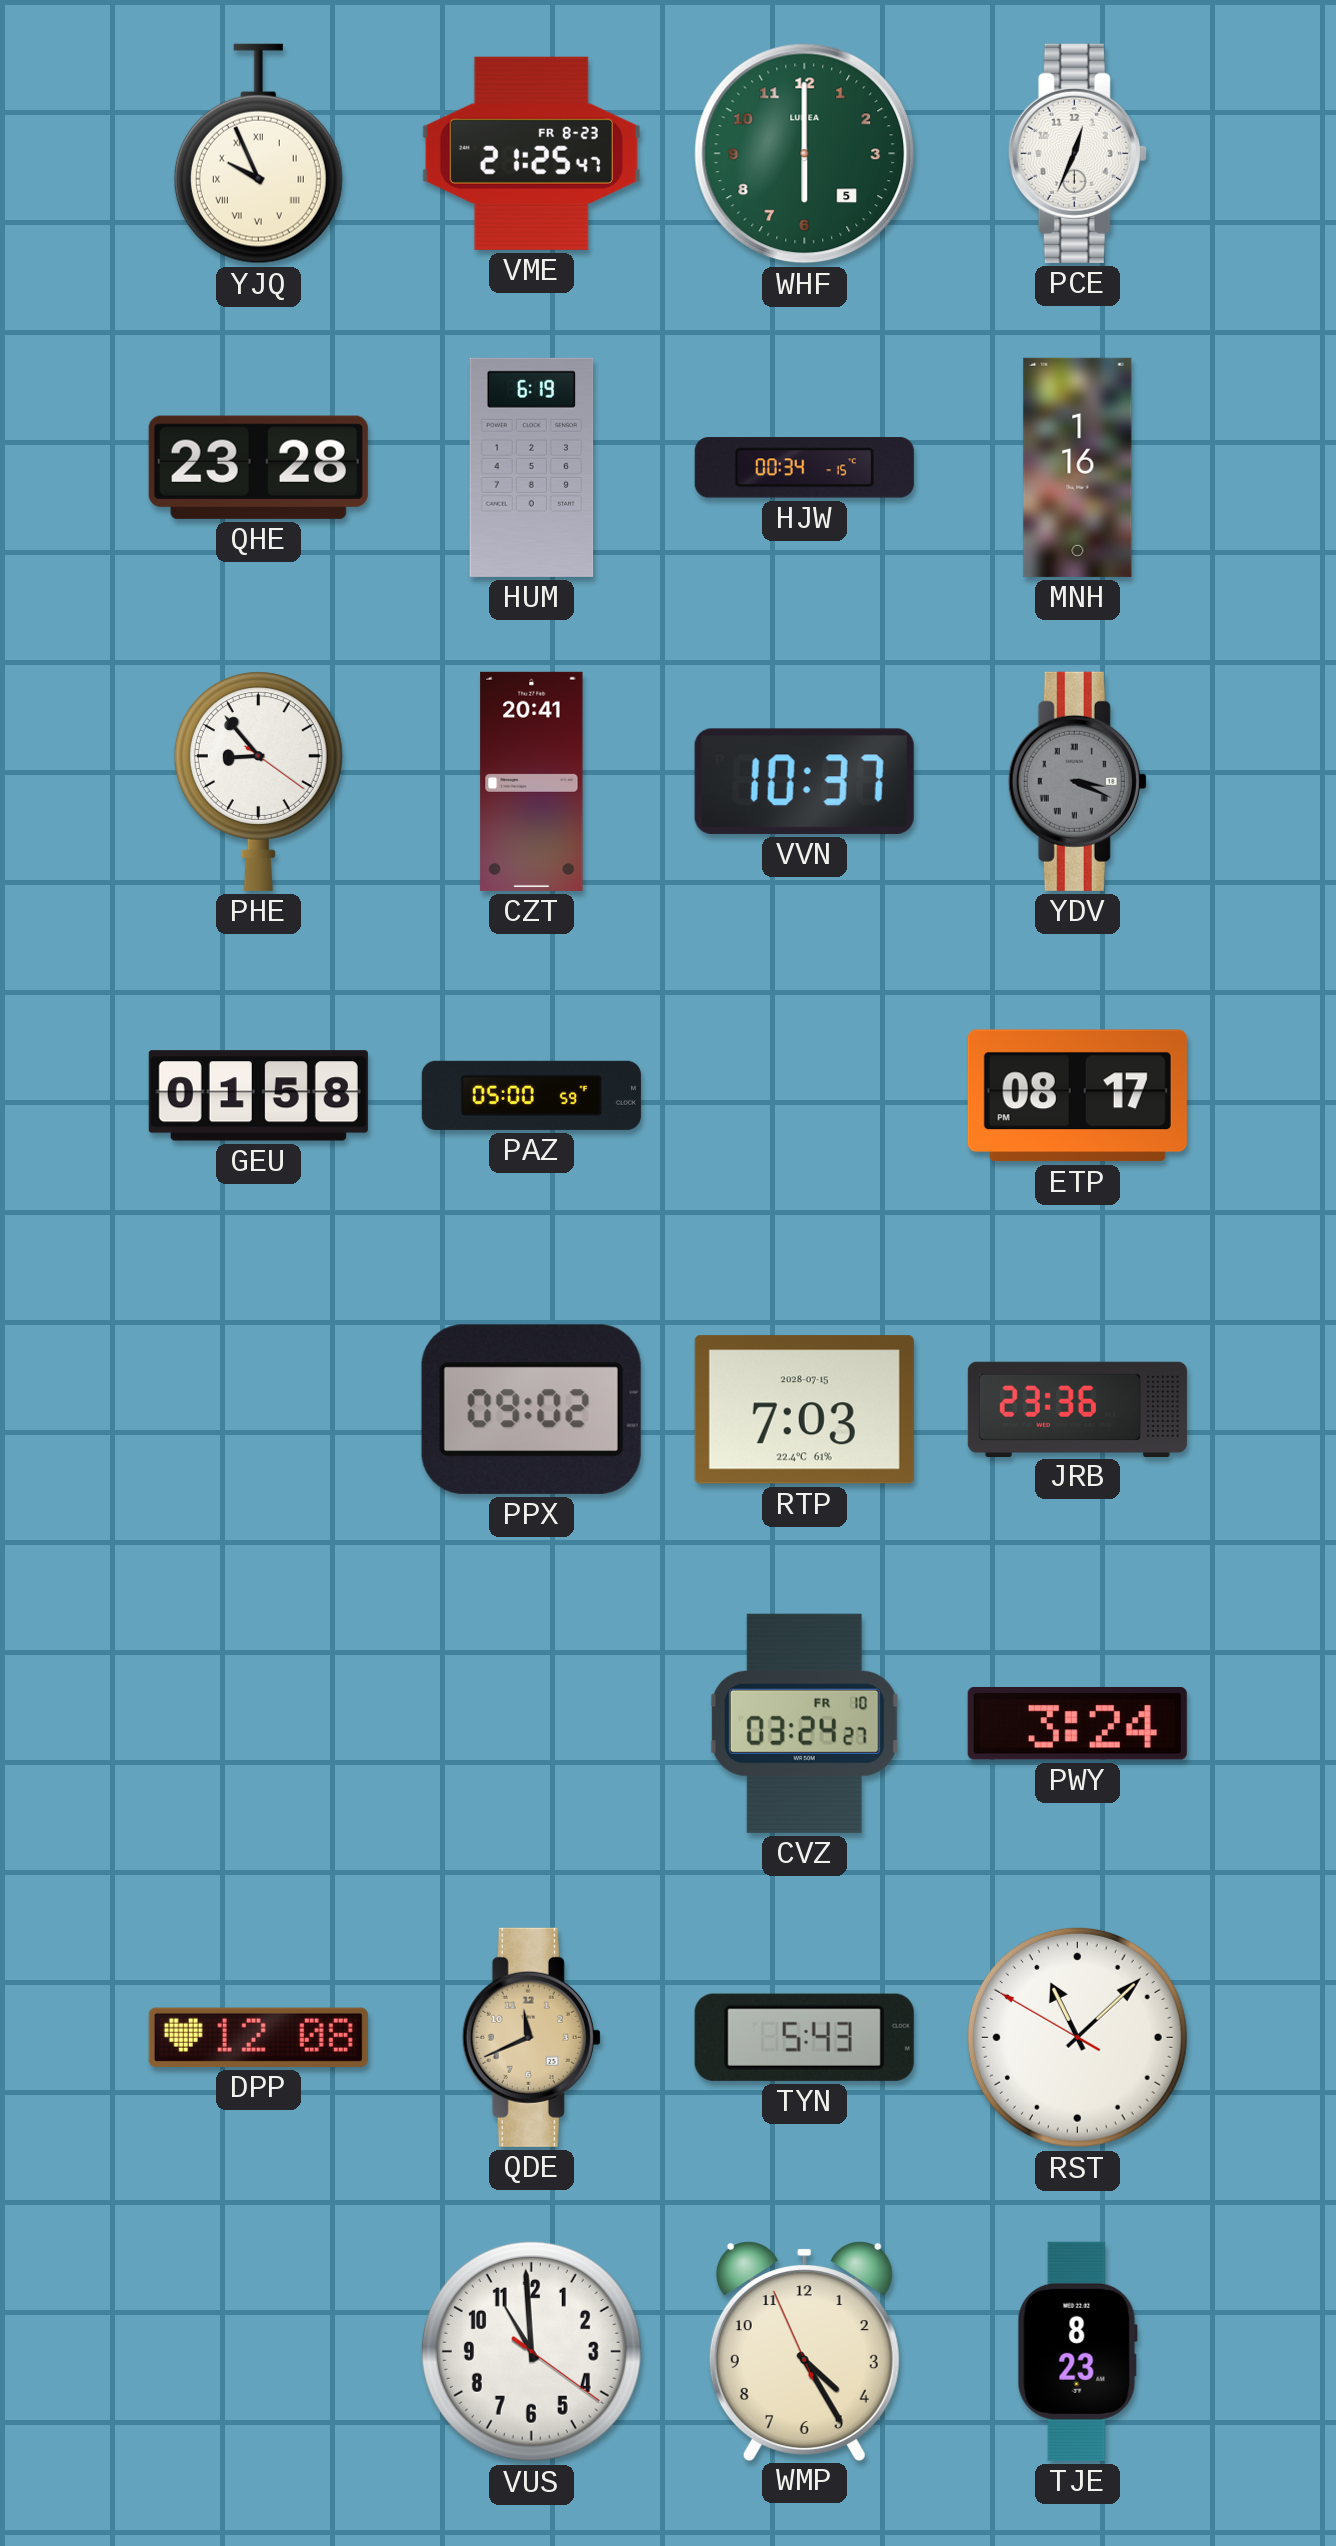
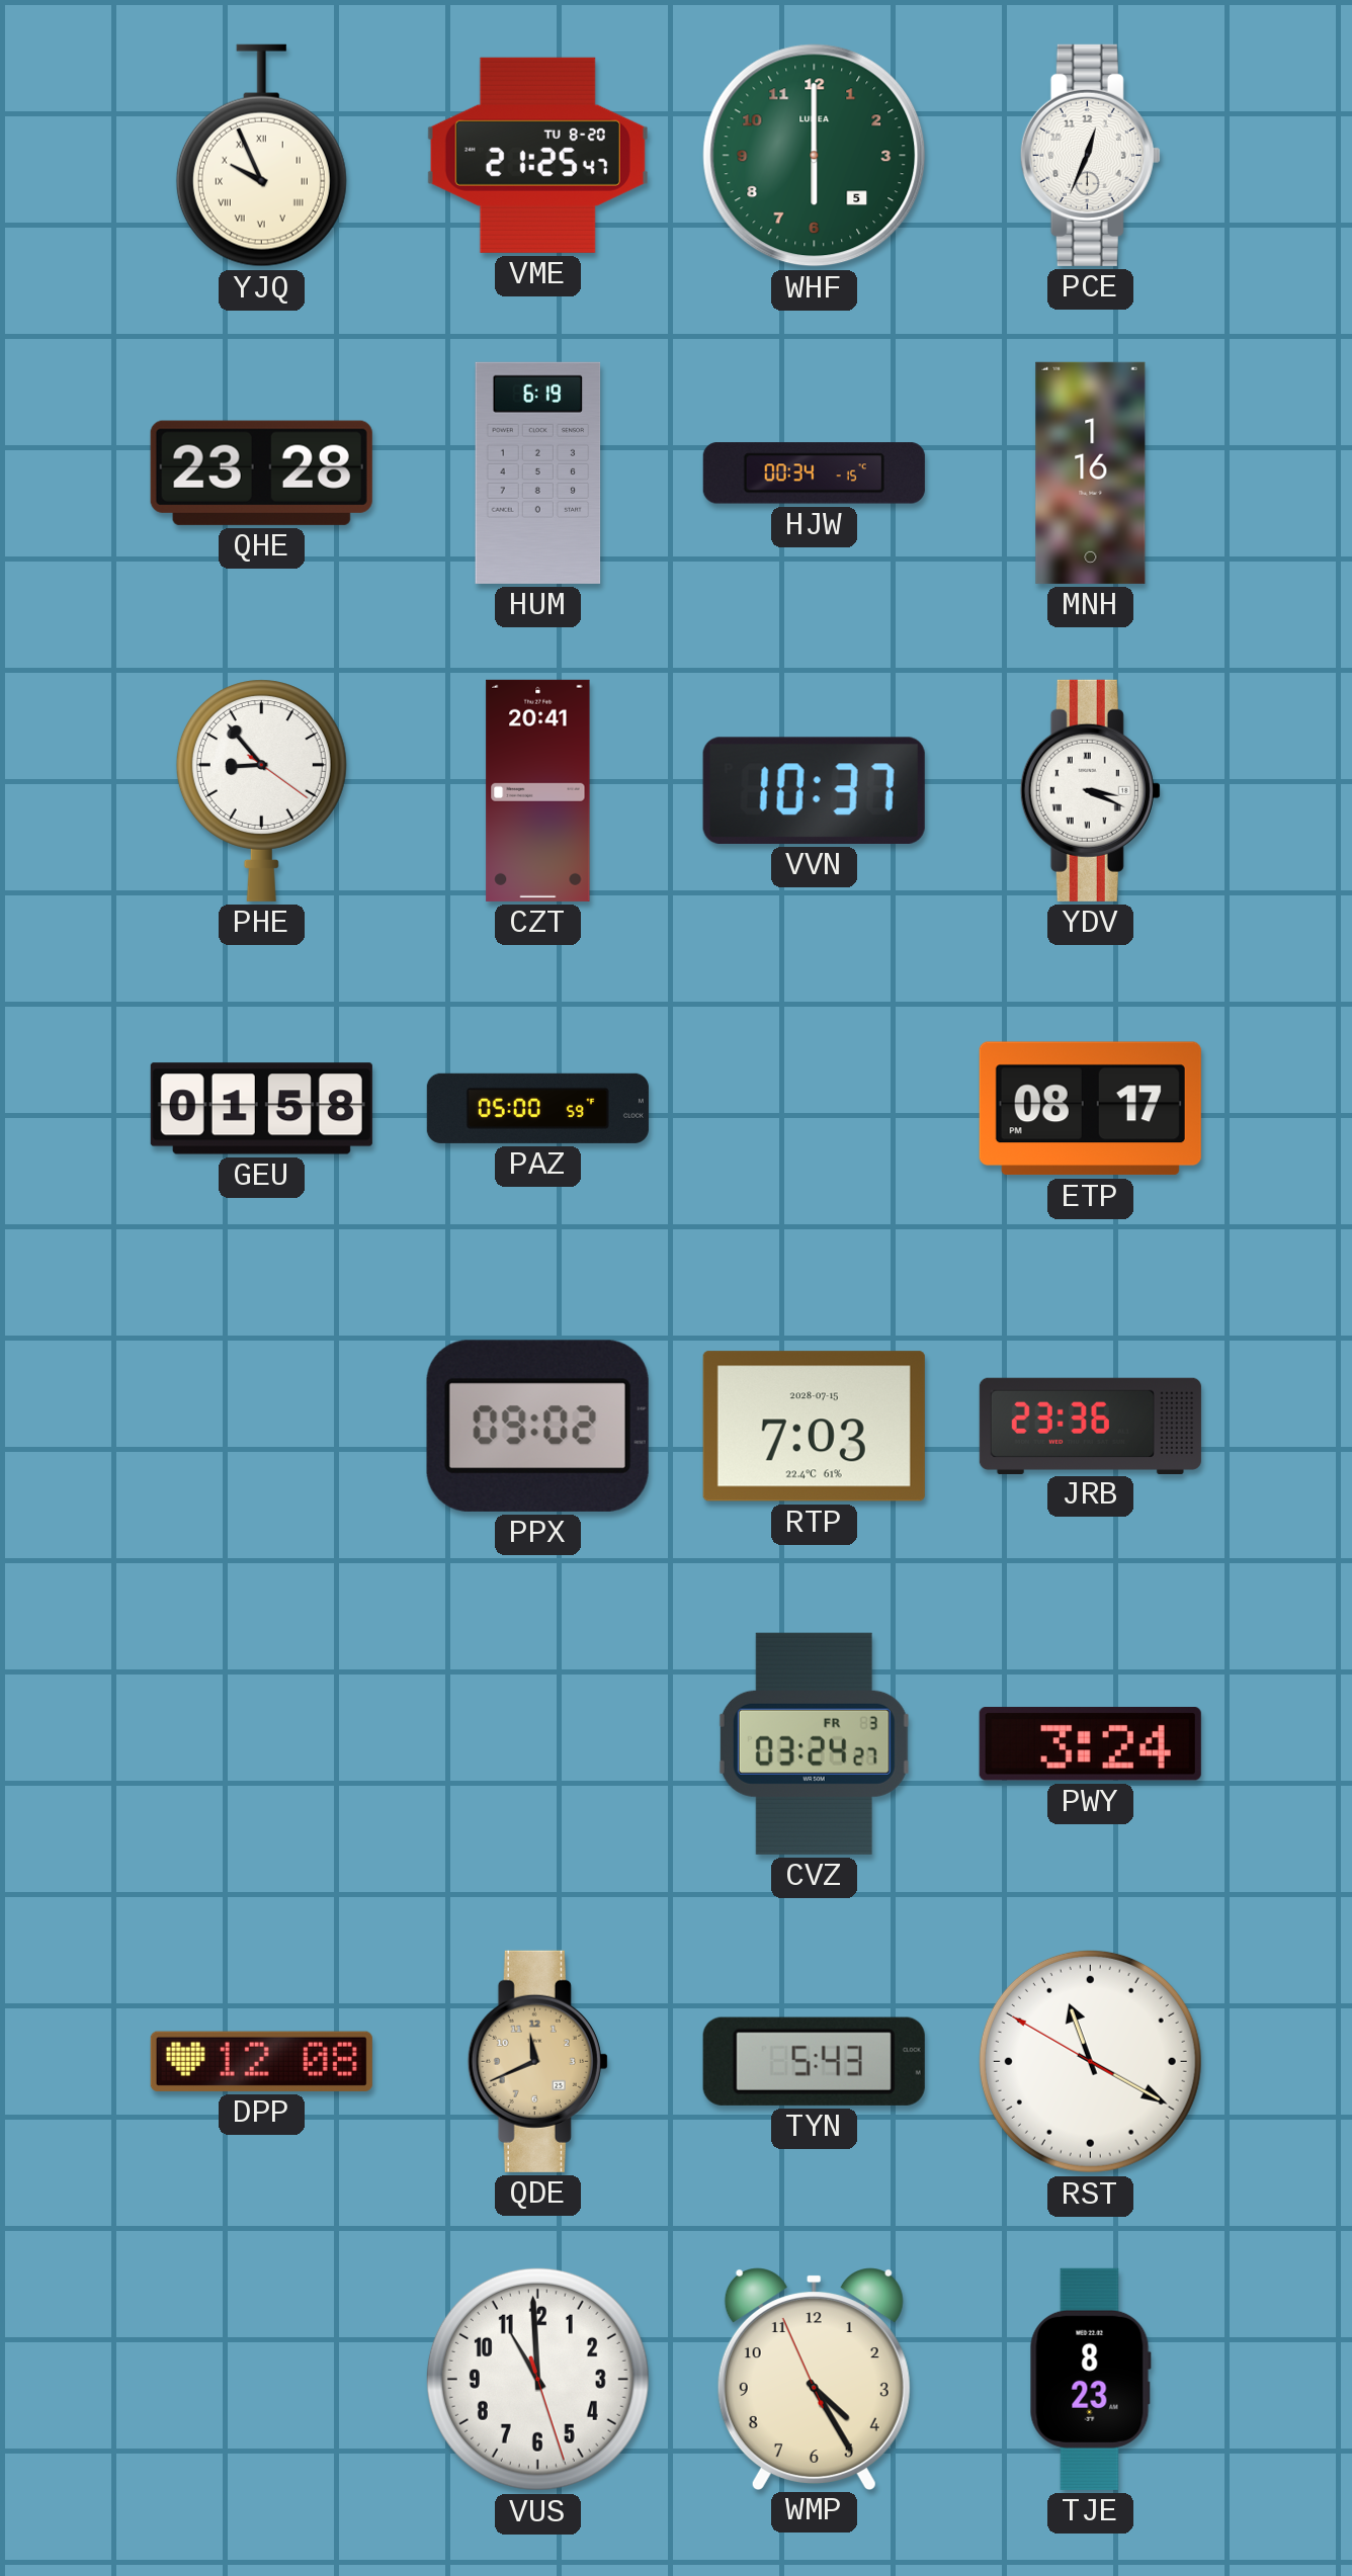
VME date: FR 8-23 -> TU 8-20
YDV dial: grey -> white
CVZ date: FR 10 -> FR 3
RST: 11:07 -> 11:19
VUS: 10:59:21 -> 10:59:27
